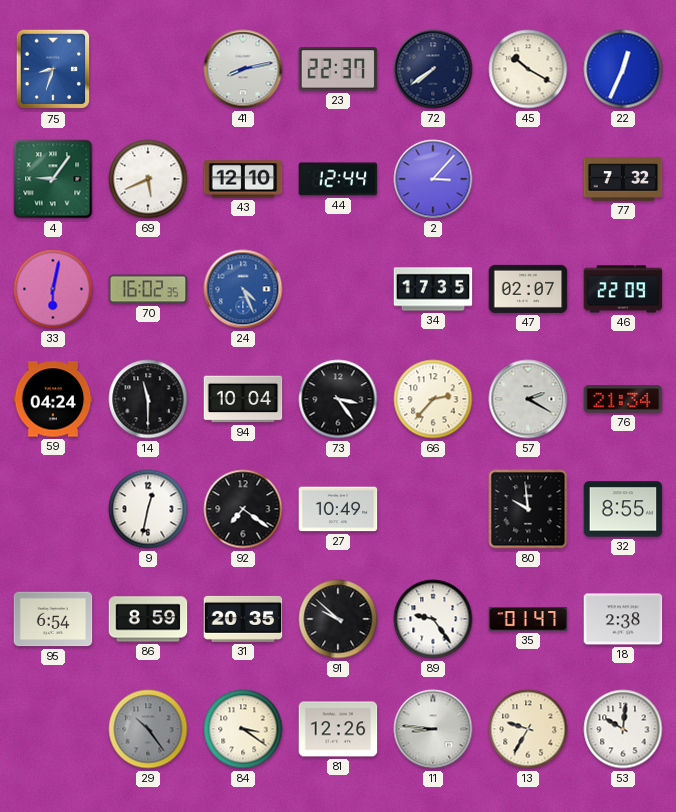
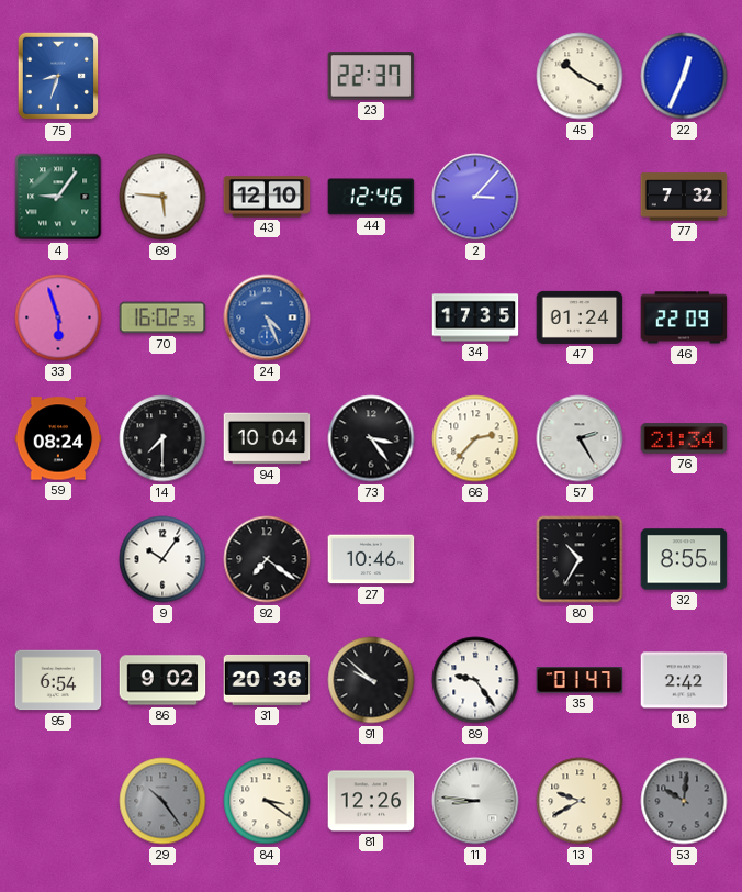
41: 8:13 -> none
72: 7:39 -> none
69: 5:41 -> 5:46
44: 12:44 -> 12:46
33: 6:02 -> 5:57
47: 02:07 -> 01:24
59: 04:24 -> 08:24
14: 11:30 -> 7:30
57: 2:20 -> 2:25
9: 12:32 -> 10:06
27: 10:49 -> 10:46
80: 9:59 -> 10:35
86: 8:59 -> 9:02
31: 20:35 -> 20:36
18: 2:38 -> 2:42
13: 9:35 -> 9:40
53 dial: white -> grey
